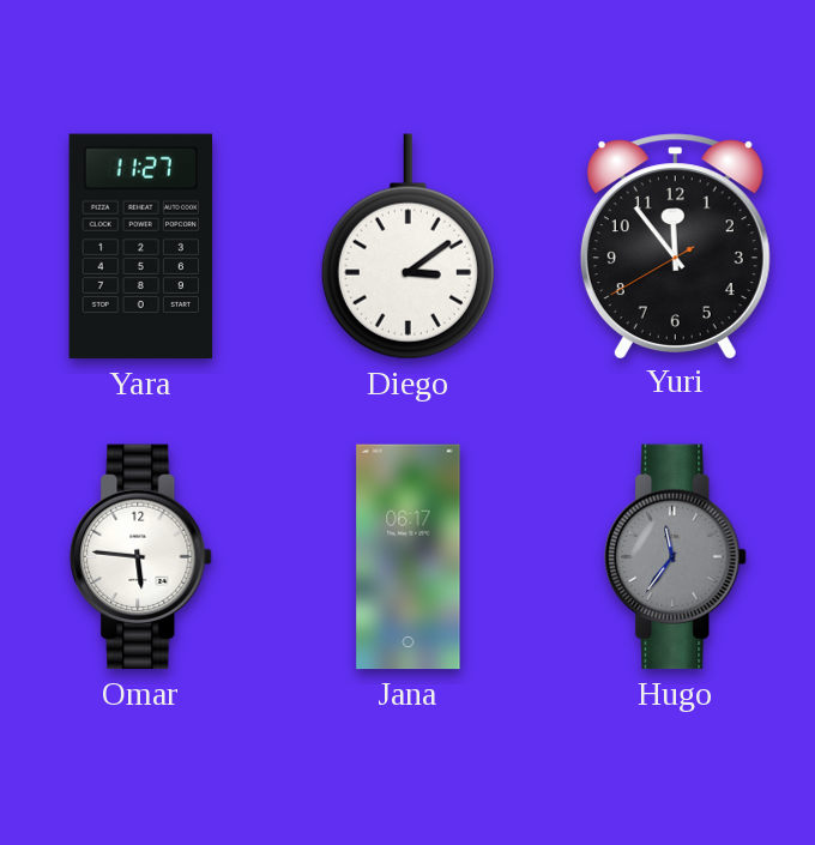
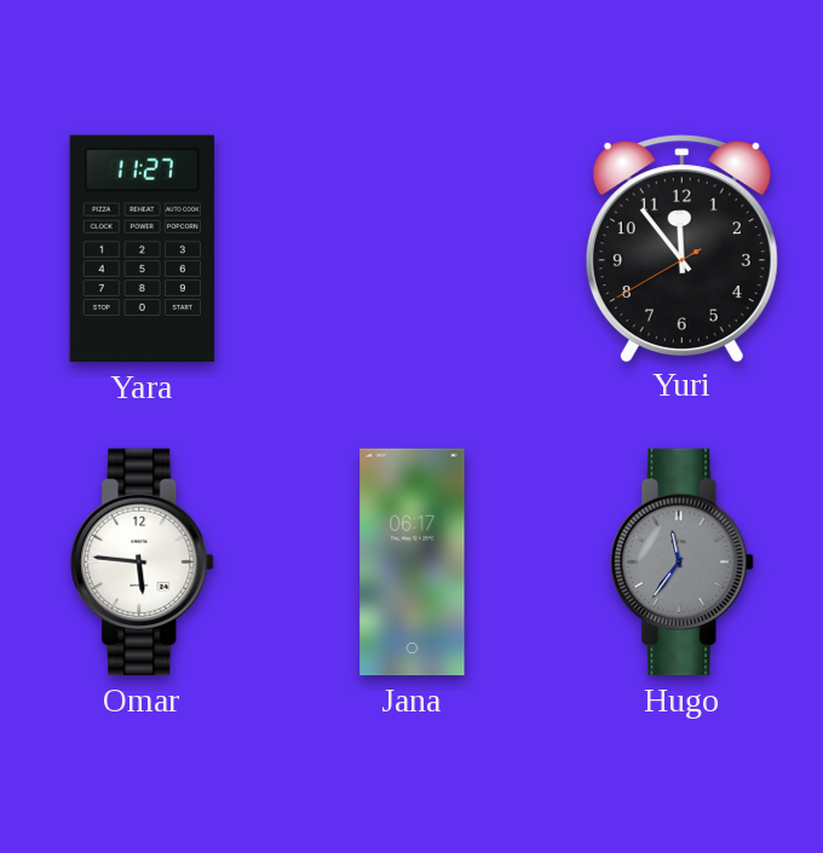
Diego: 3:09 -> none
